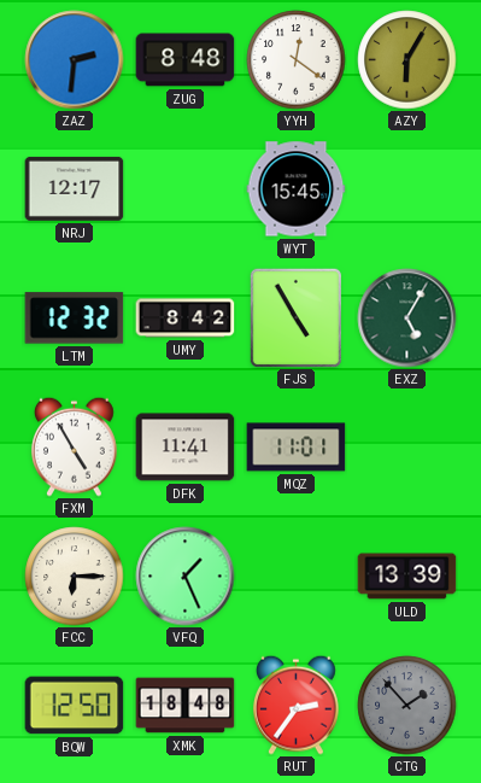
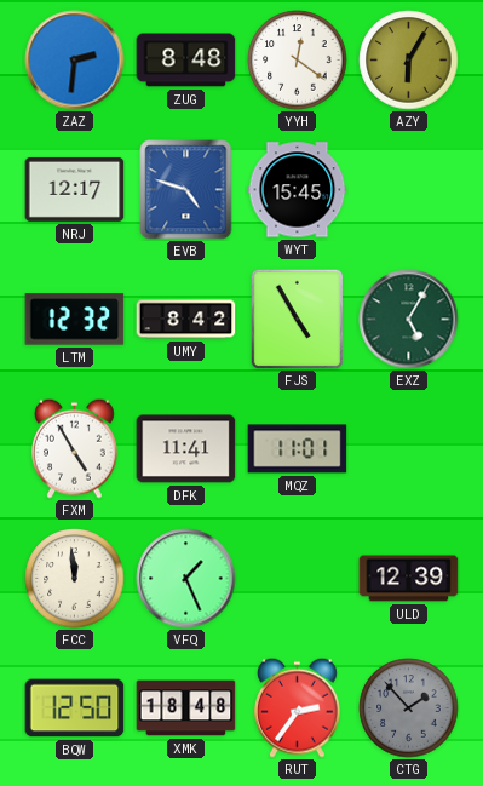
EVB: none -> 4:48
FCC: 6:15 -> 11:59
ULD: 13:39 -> 12:39
